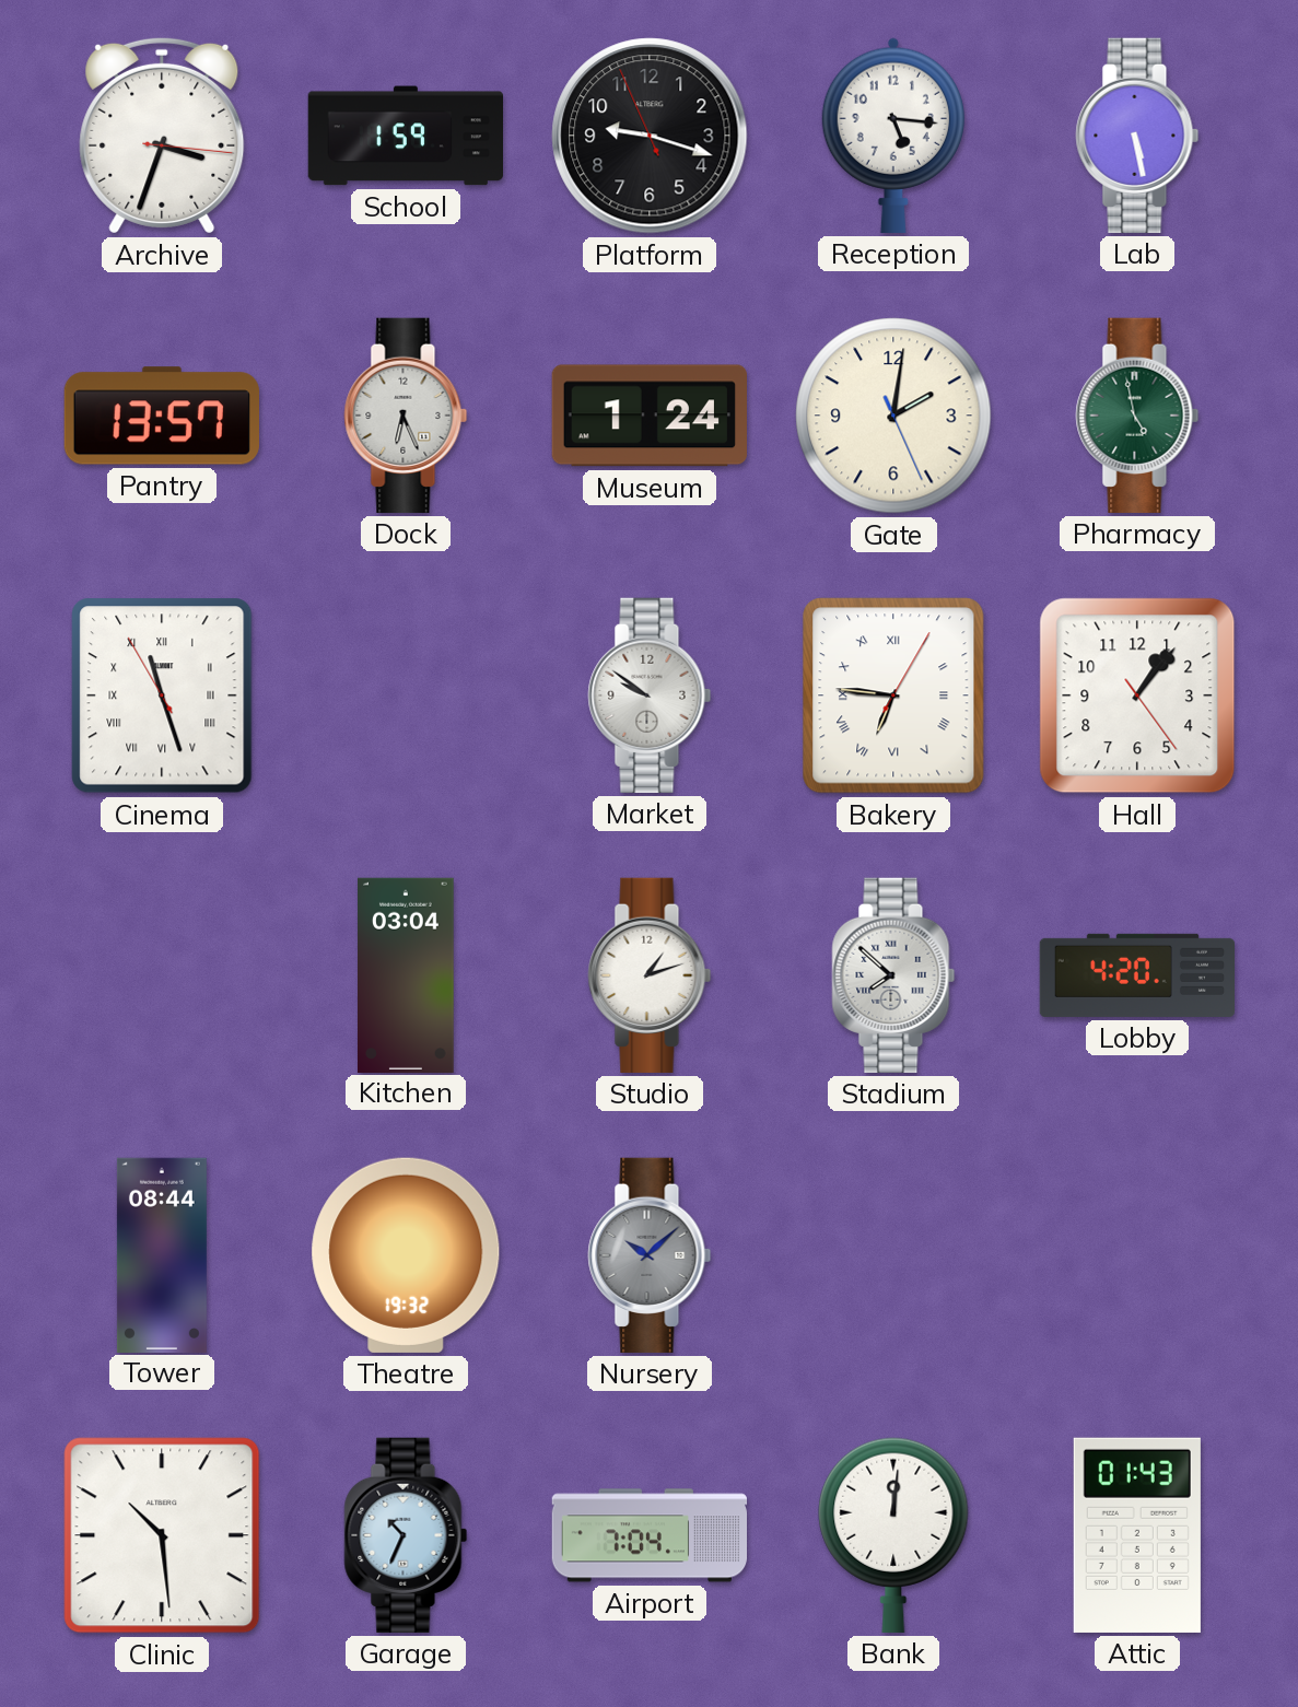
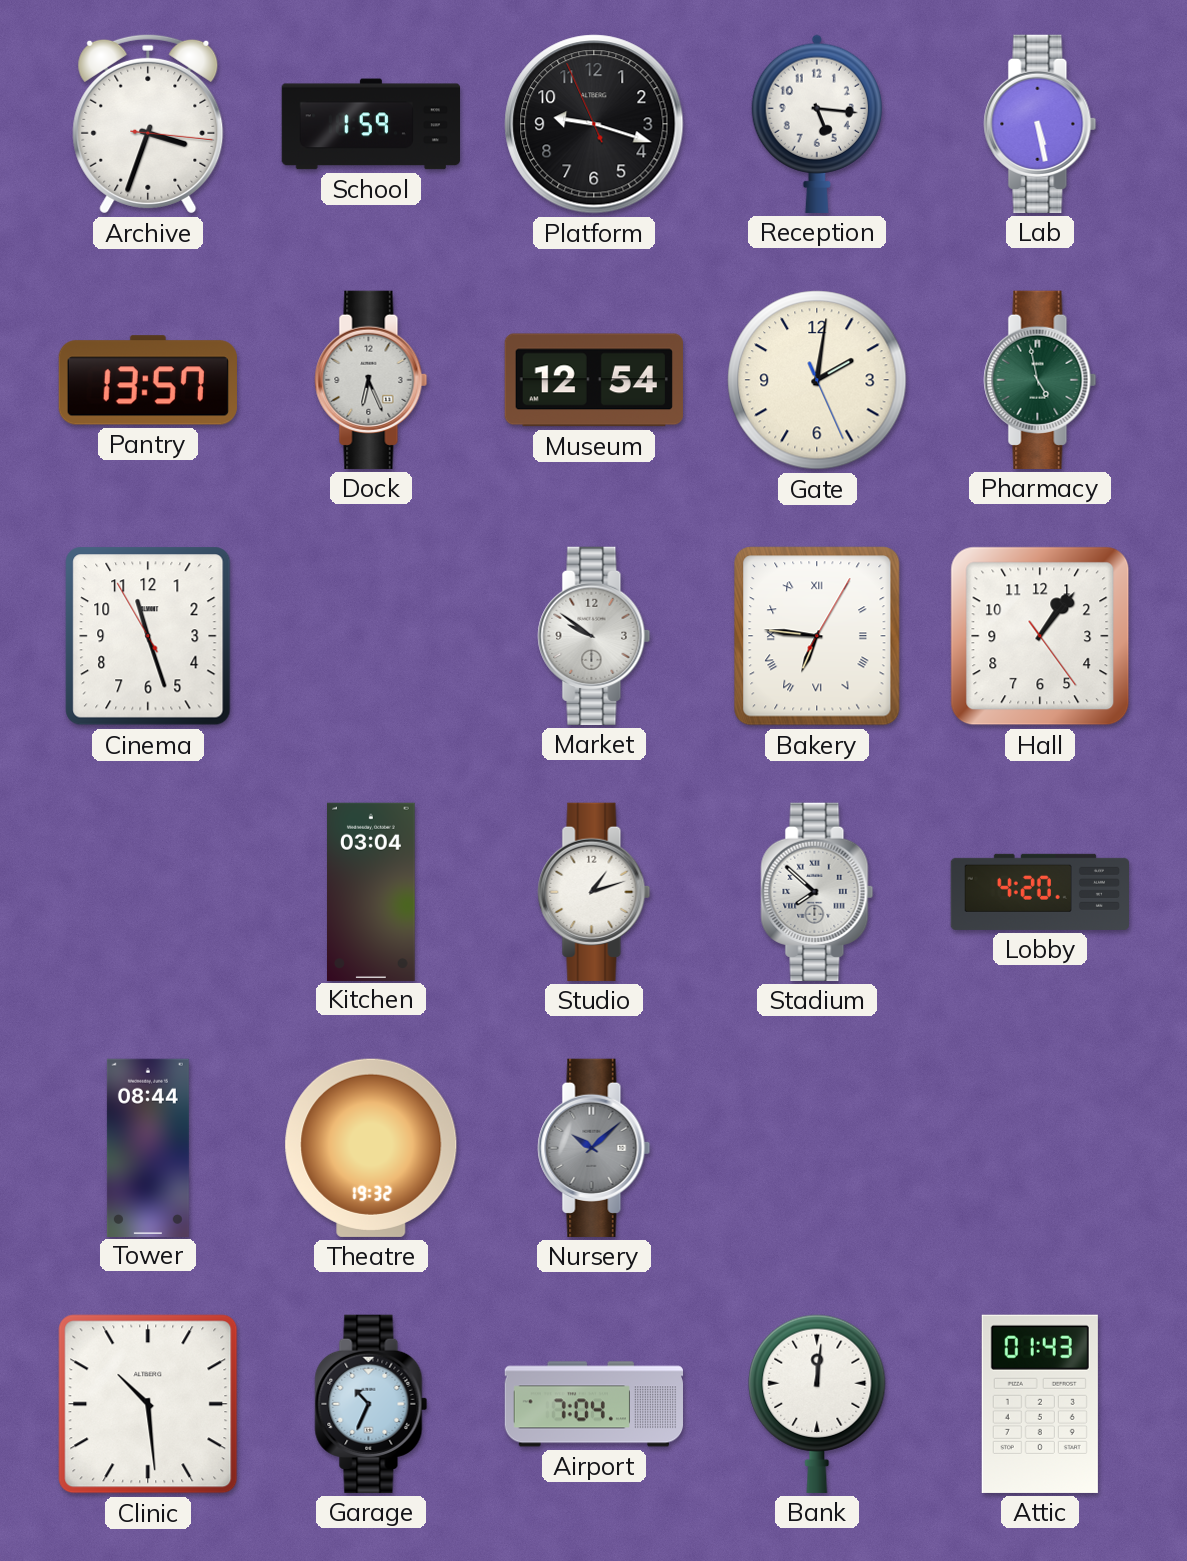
Museum: 1:24 -> 12:54
Cinema numerals: Roman -> Arabic
